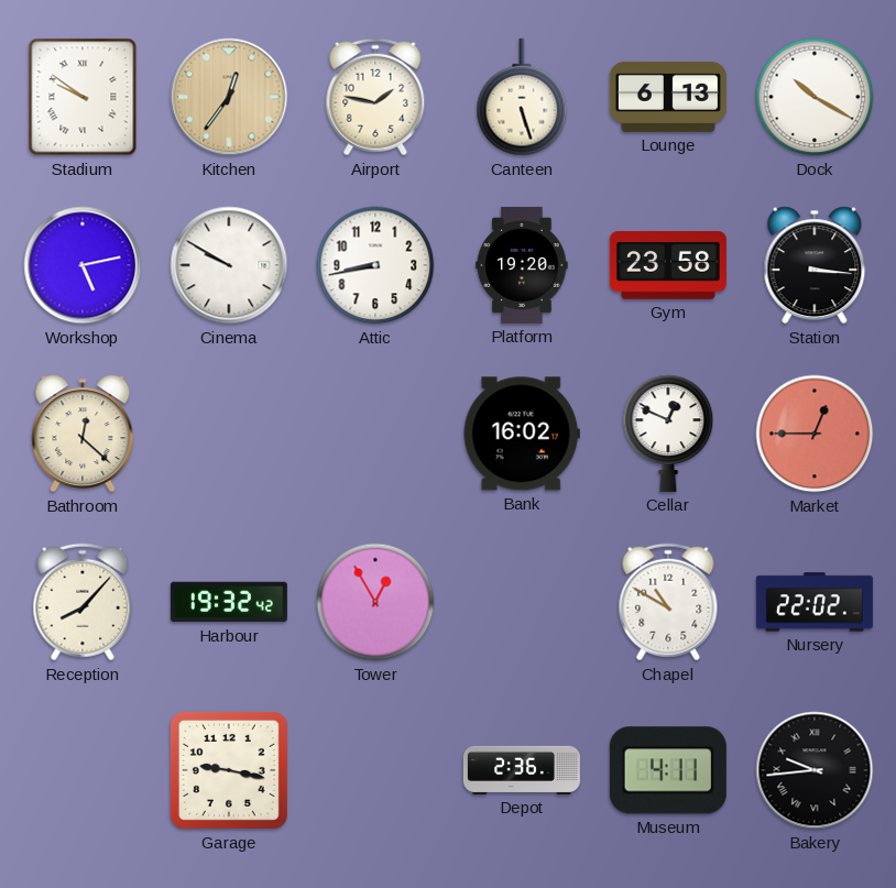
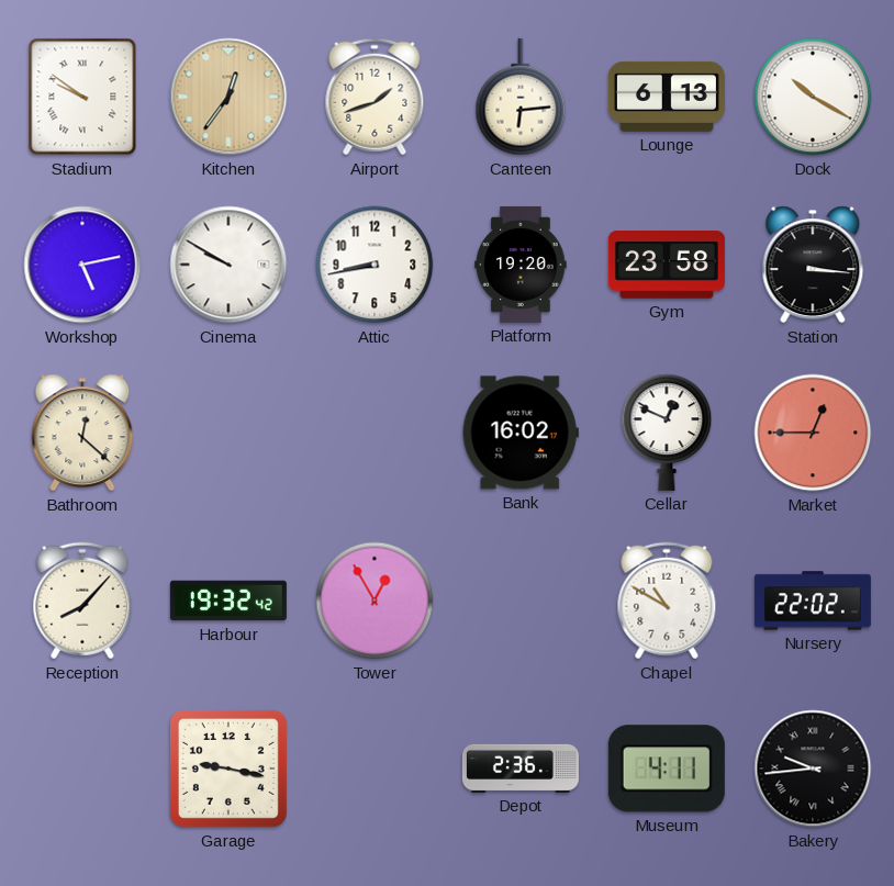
Airport: 1:47 -> 1:42
Canteen: 5:27 -> 6:14
